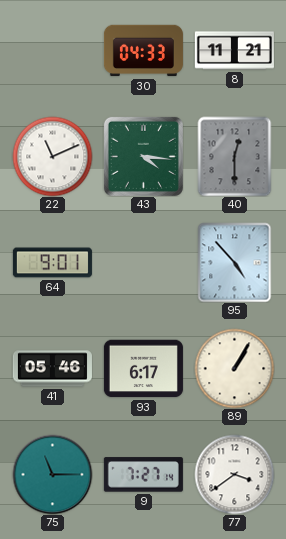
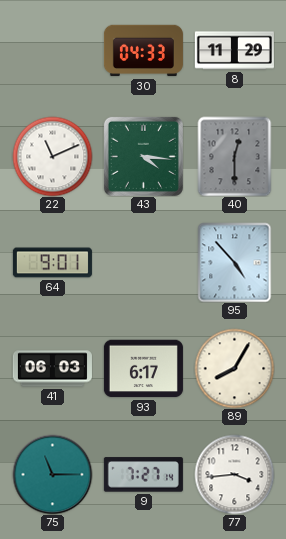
8: 11:21 -> 11:29
41: 05:46 -> 06:03
89: 1:05 -> 8:05
77: 3:39 -> 3:44
